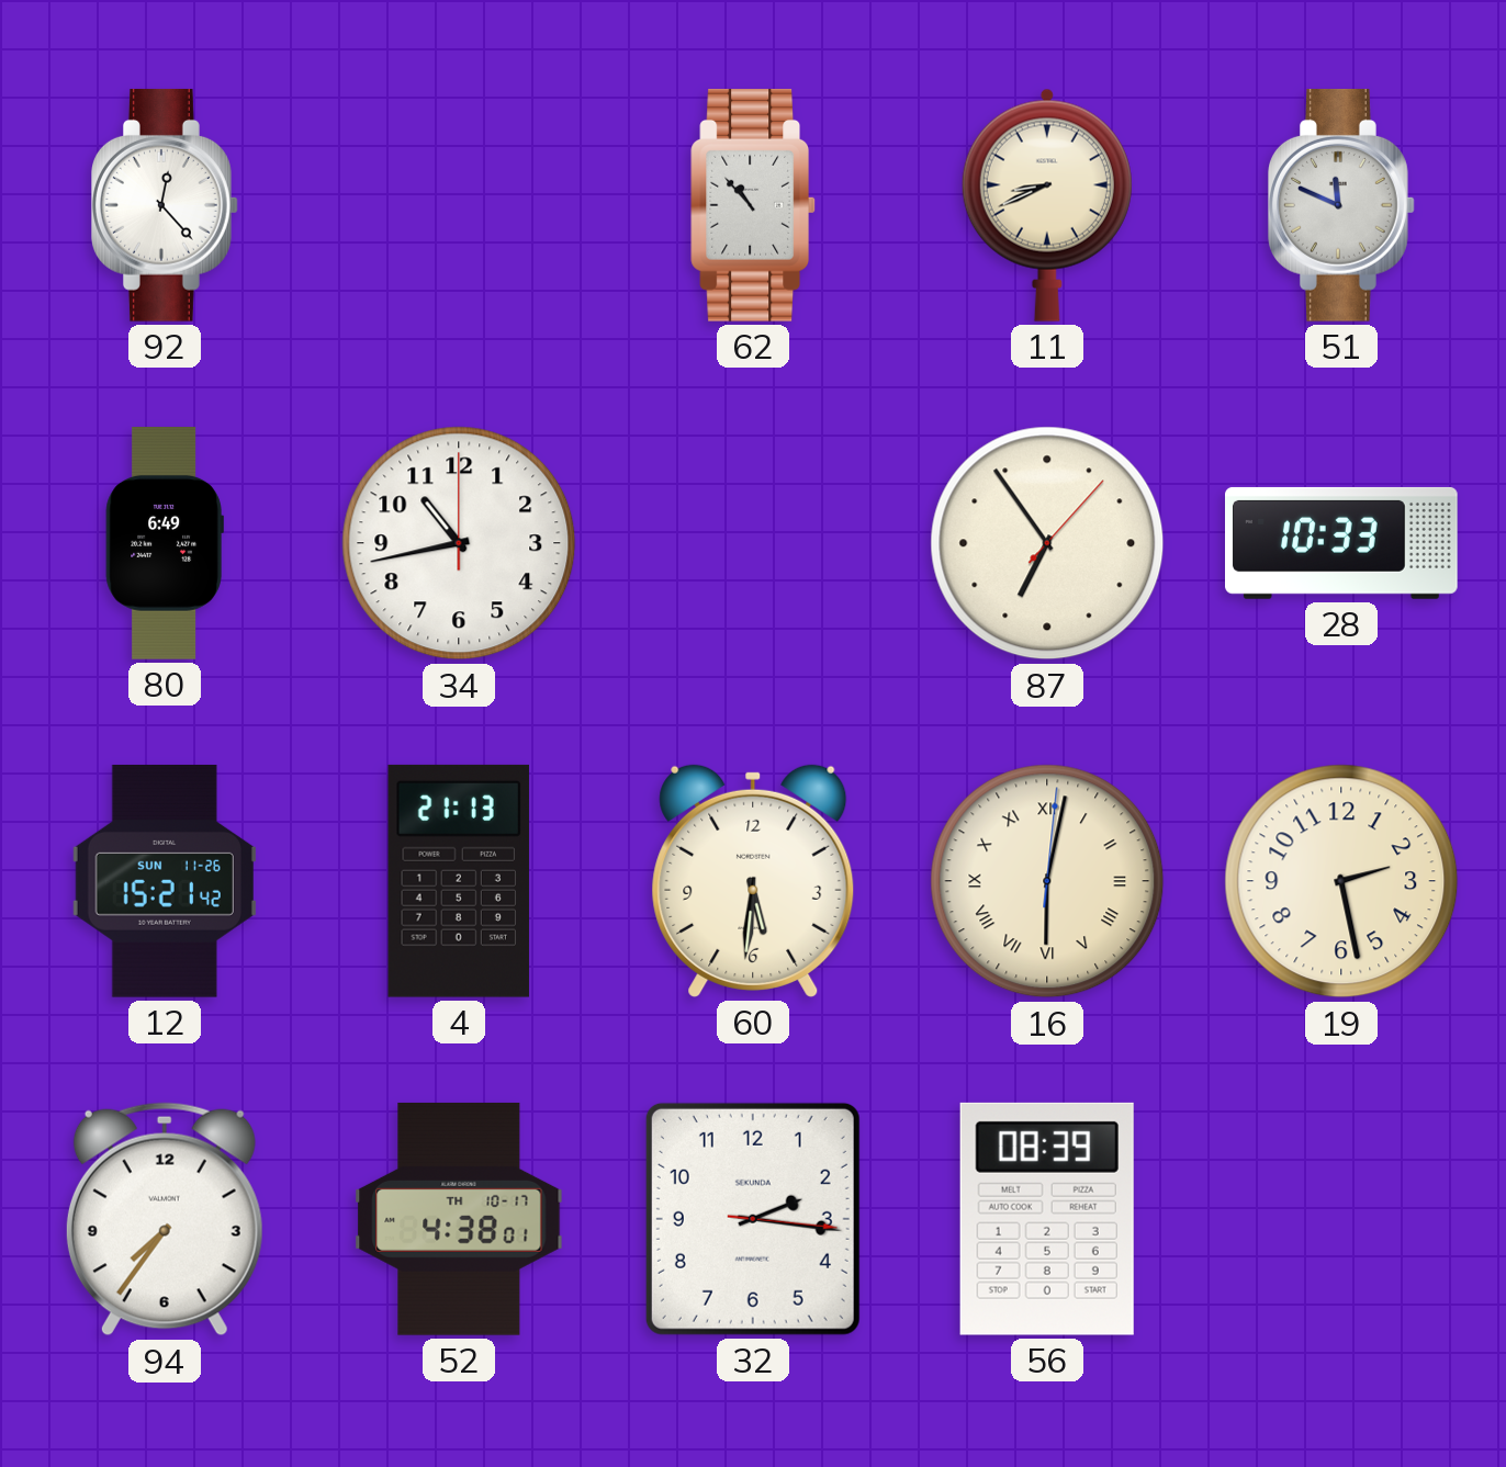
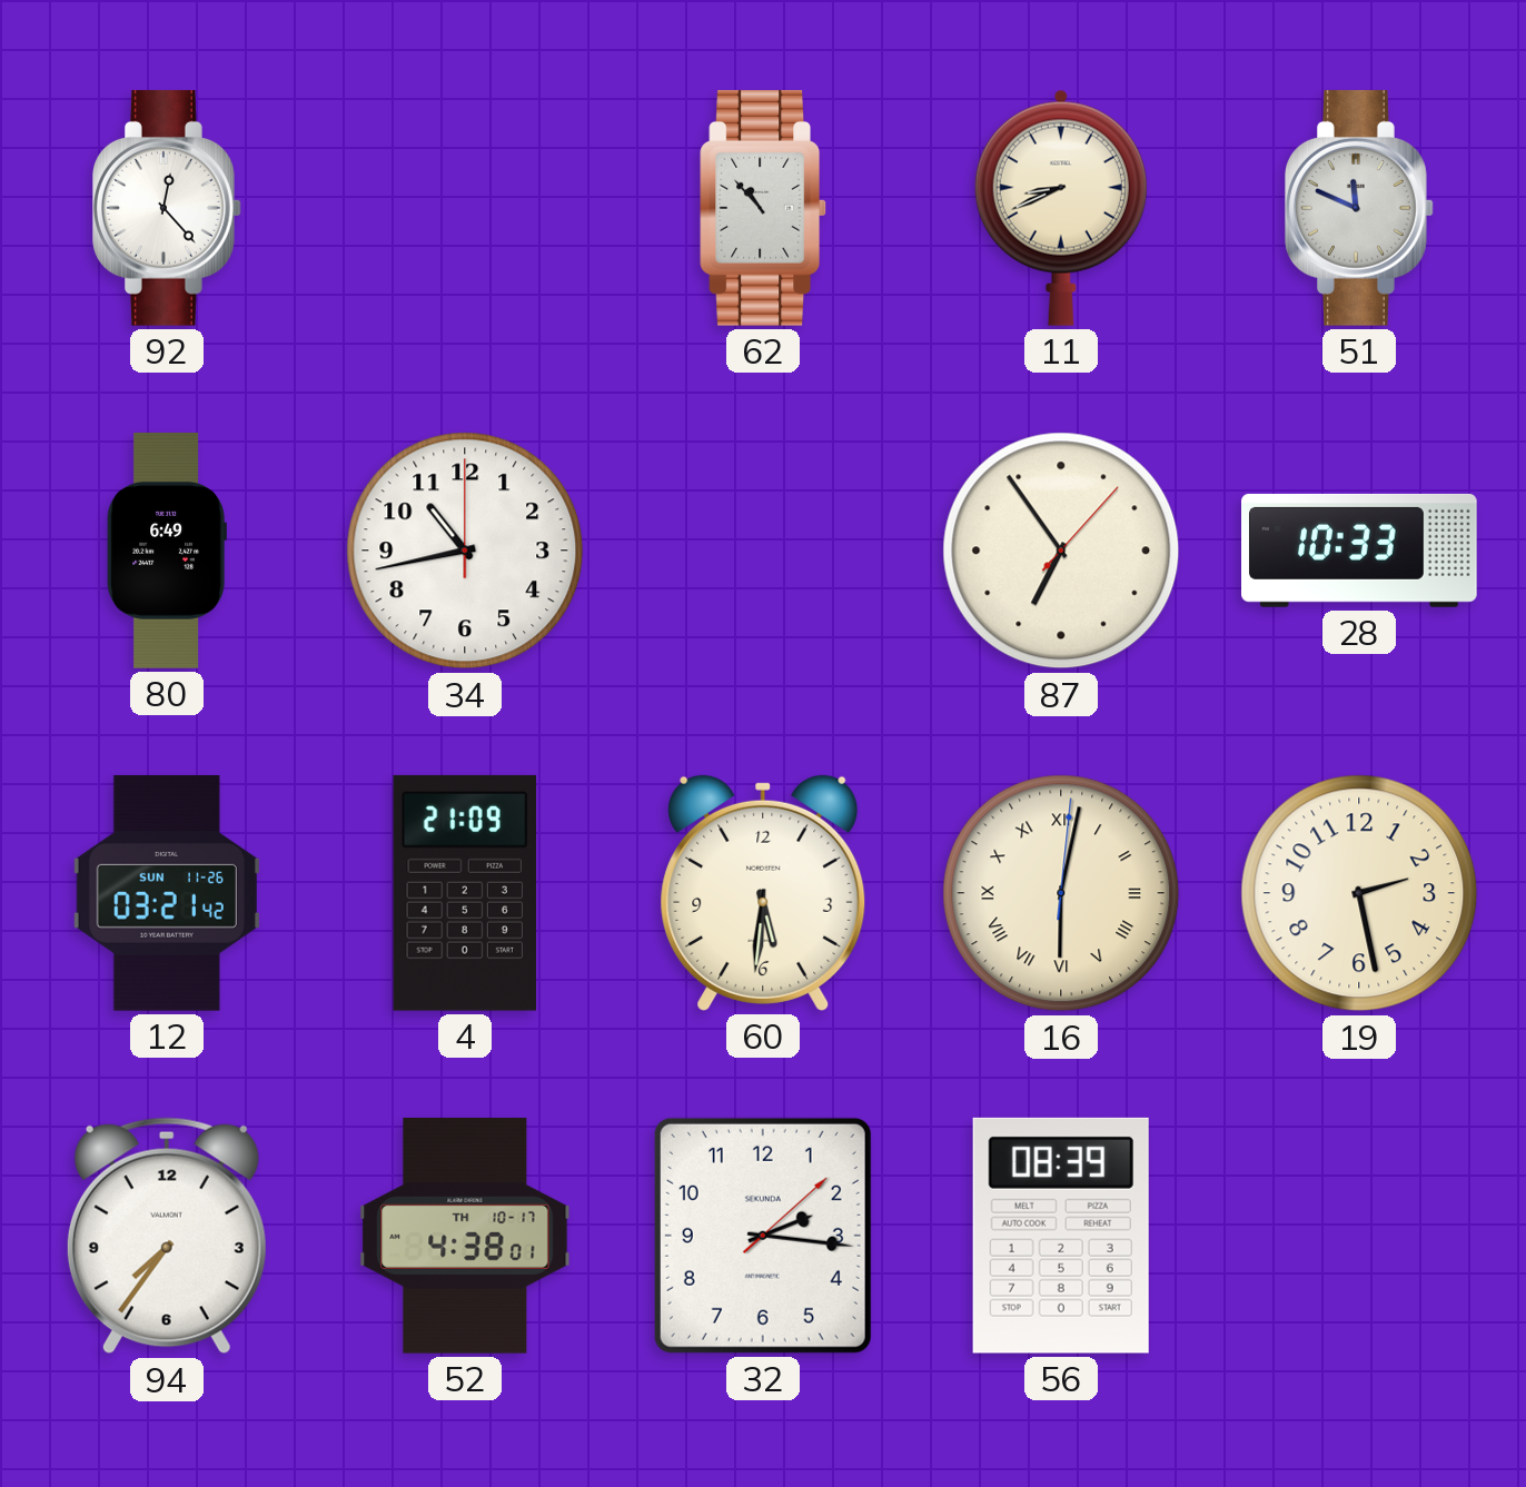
12: 15:21 -> 03:21
4: 21:13 -> 21:09
32: 2:16:16 -> 2:16:08
